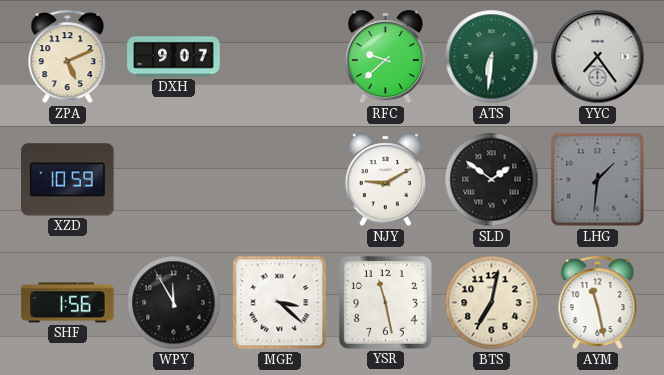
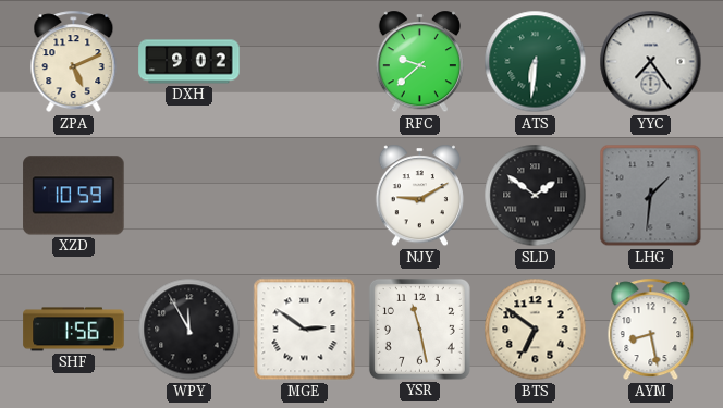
DXH: 9:07 -> 9:02
MGE: 3:22 -> 2:51
BTS: 7:02 -> 6:51
AYM: 11:28 -> 8:28
